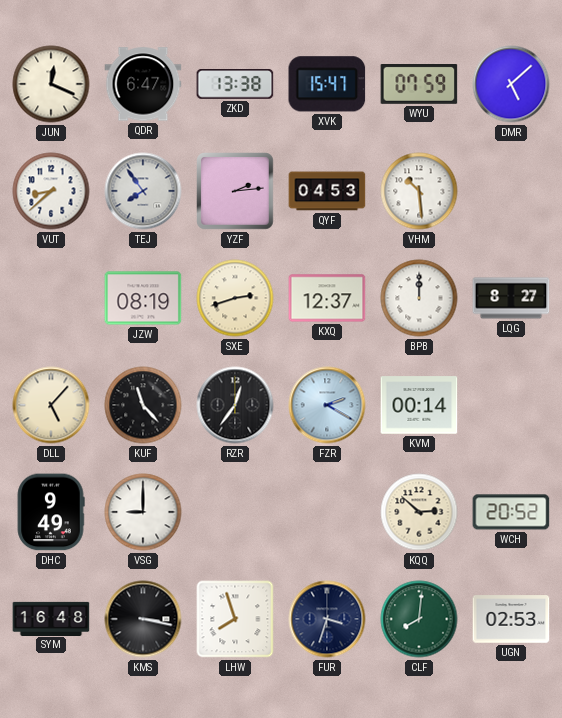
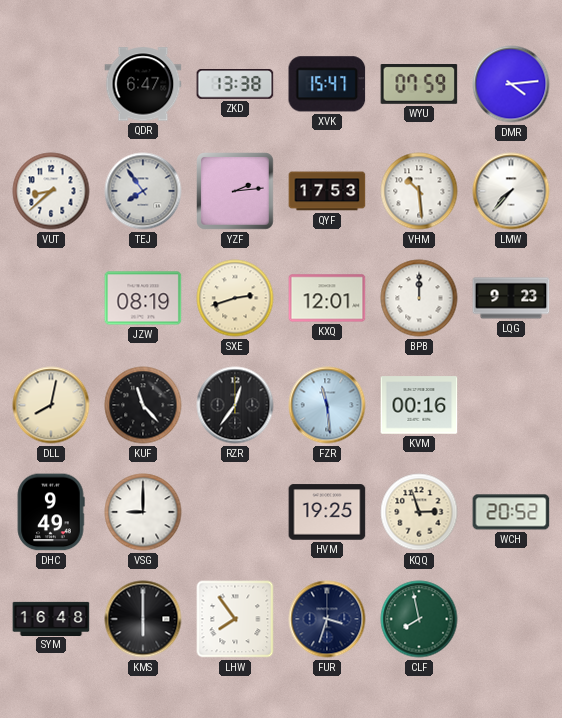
JUN: 12:19 -> none
DMR: 5:08 -> 4:14
QYF: 04:53 -> 17:53
LMW: none -> 7:37
KXQ: 12:37 -> 12:01
LQG: 8:27 -> 9:23
DLL: 5:07 -> 8:02
FZR: 2:20 -> 11:29
KVM: 00:14 -> 00:16
HVM: none -> 19:25
KQQ: 2:52 -> 2:57
KMS: 3:17 -> 6:00
LHW: 7:57 -> 7:54
CLF: 8:01 -> 7:58
UGN: 02:53 -> none
